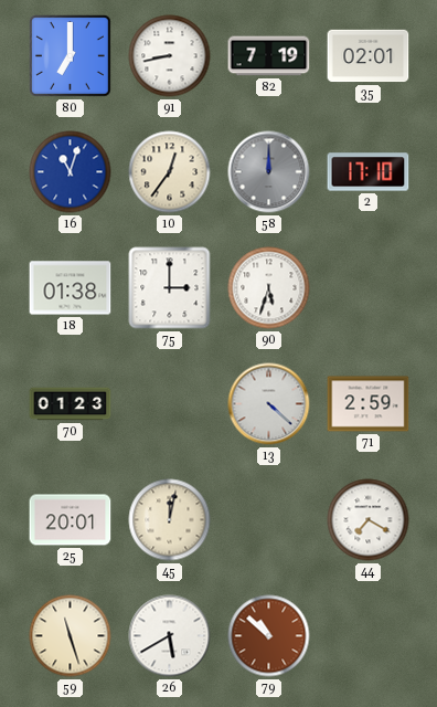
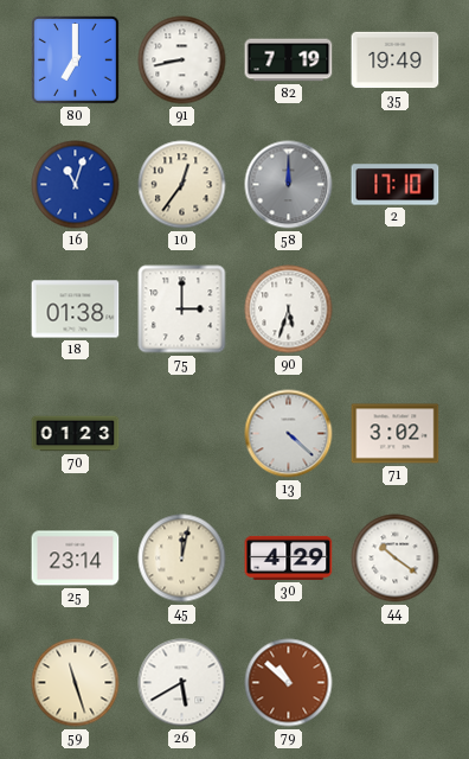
35: 02:01 -> 19:49
71: 2:59 -> 3:02
25: 20:01 -> 23:14
30: none -> 4:29
44: 7:20 -> 10:21
